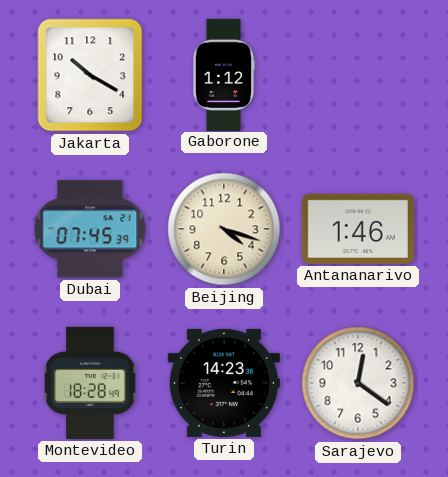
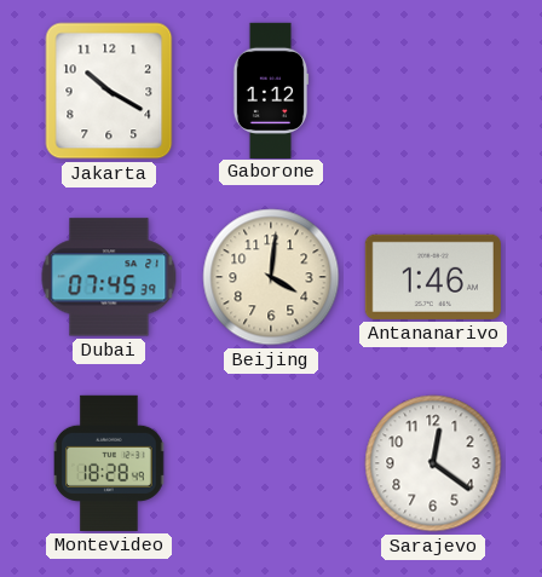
Beijing: 4:18 -> 4:01
Turin: 14:23 -> none
